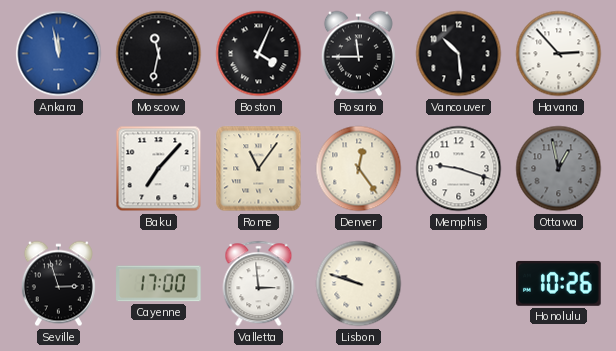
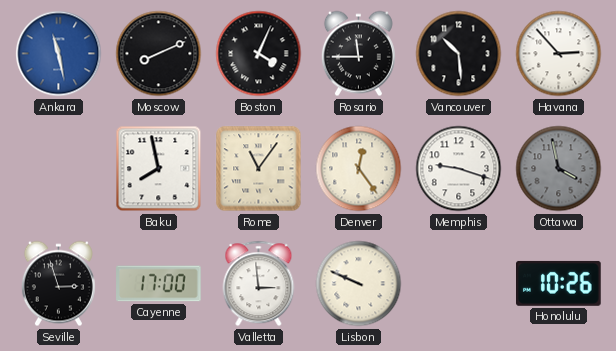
Ankara: 11:58 -> 11:28
Moscow: 11:32 -> 8:11
Baku: 7:07 -> 7:58
Ottawa: 12:58 -> 3:58
Lisbon: 9:48 -> 9:49
